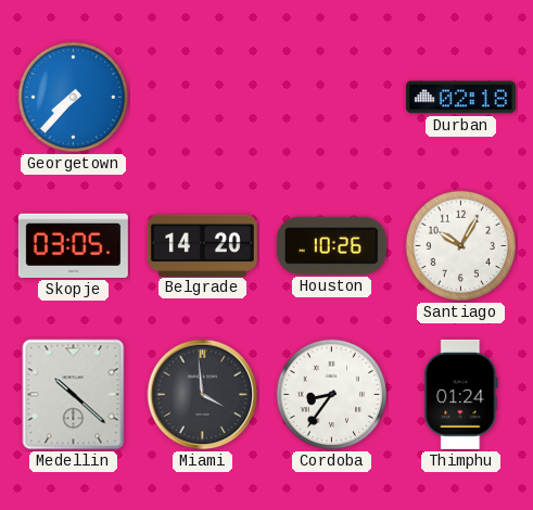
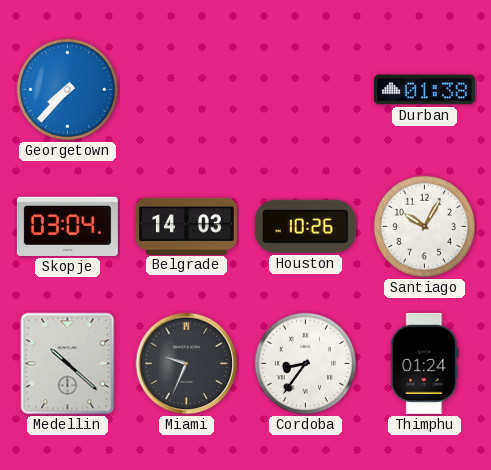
Durban: 02:18 -> 01:38
Skopje: 03:05 -> 03:04
Belgrade: 14:20 -> 14:03
Miami: 3:59 -> 9:34
